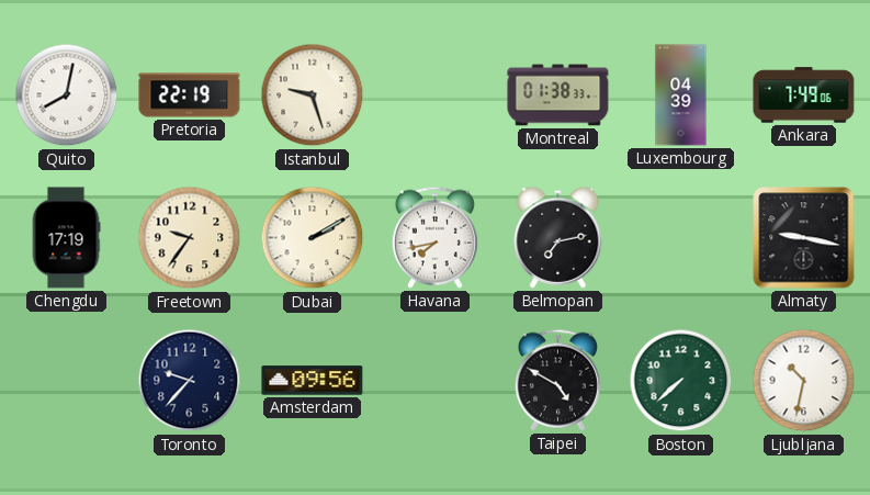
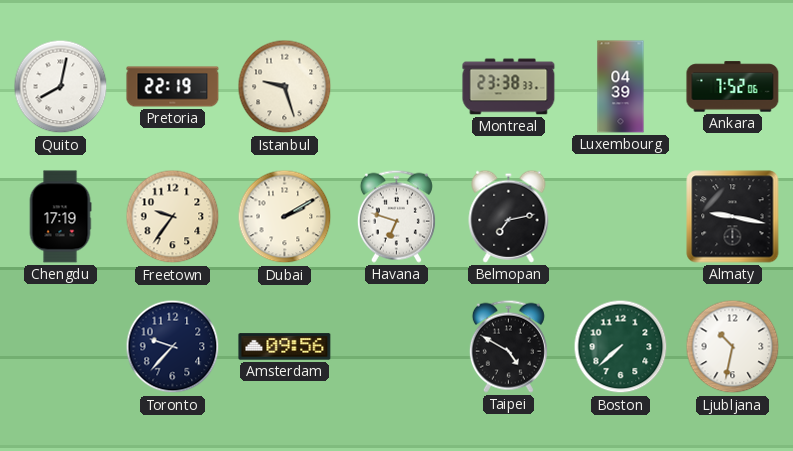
Montreal: 01:38 -> 23:38
Ankara: 7:49 -> 7:52
Havana: 7:43 -> 6:48
